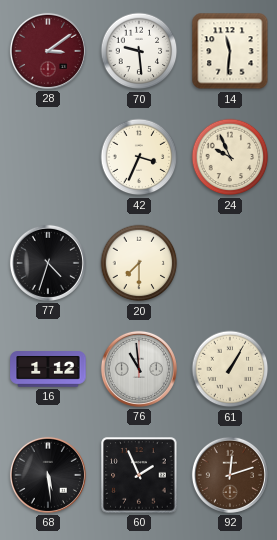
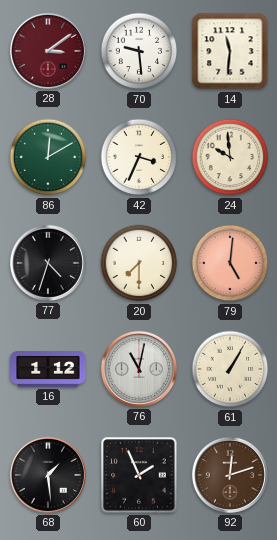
86: none -> 12:10
24: 9:56 -> 9:59
79: none -> 5:01
76: 10:59 -> 11:02
68: 5:29 -> 1:29
